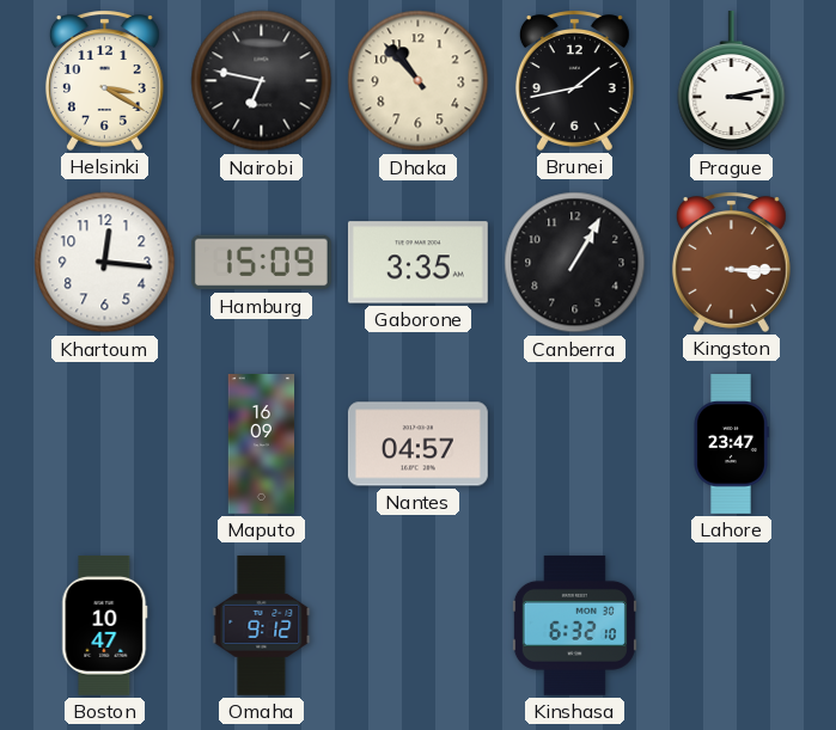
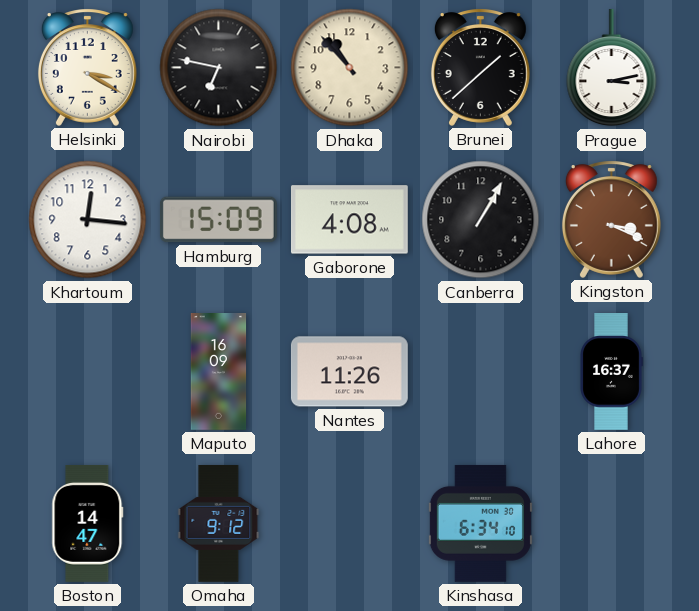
Brunei: 1:43 -> 1:38
Gaborone: 3:35 -> 4:08
Kingston: 3:15 -> 3:19
Nantes: 04:57 -> 11:26
Lahore: 23:47 -> 16:37
Boston: 10:47 -> 14:47
Kinshasa: 6:32 -> 6:34
